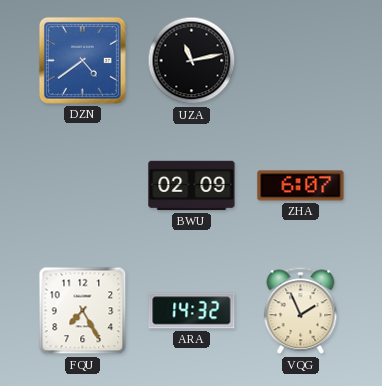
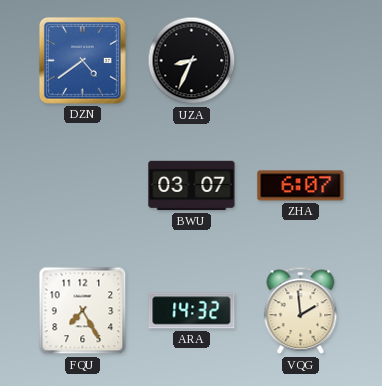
UZA: 11:13 -> 8:34
BWU: 02:09 -> 03:07
VQG: 1:56 -> 1:59
